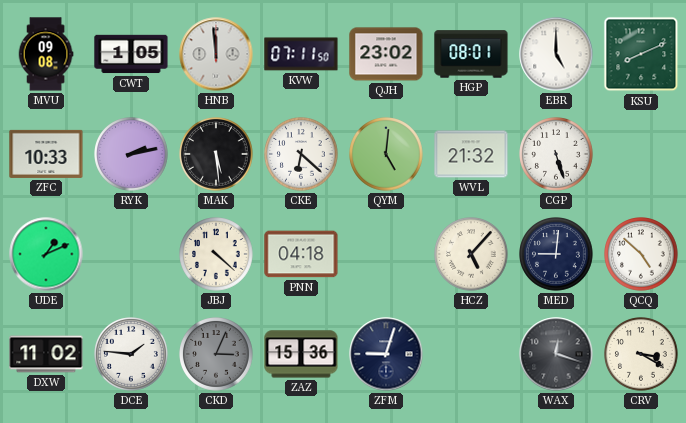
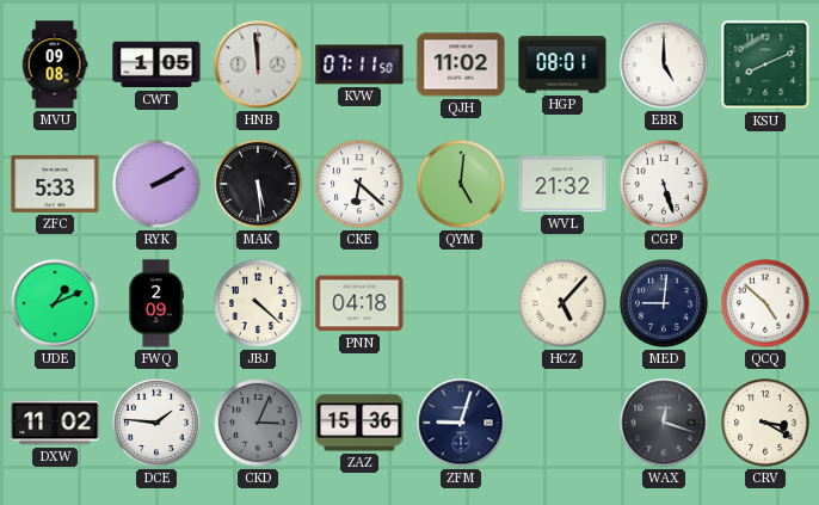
QJH: 23:02 -> 11:02
ZFC: 10:33 -> 5:33
RYK: 2:13 -> 2:10
FWQ: none -> 2:09
